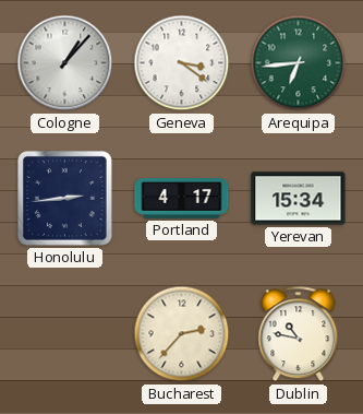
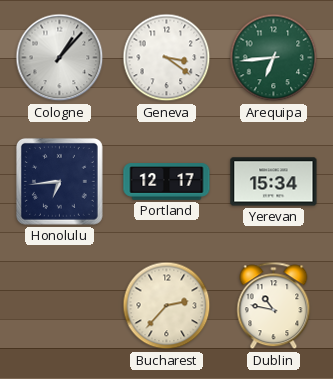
Honolulu: 2:44 -> 6:44
Portland: 4:17 -> 12:17
